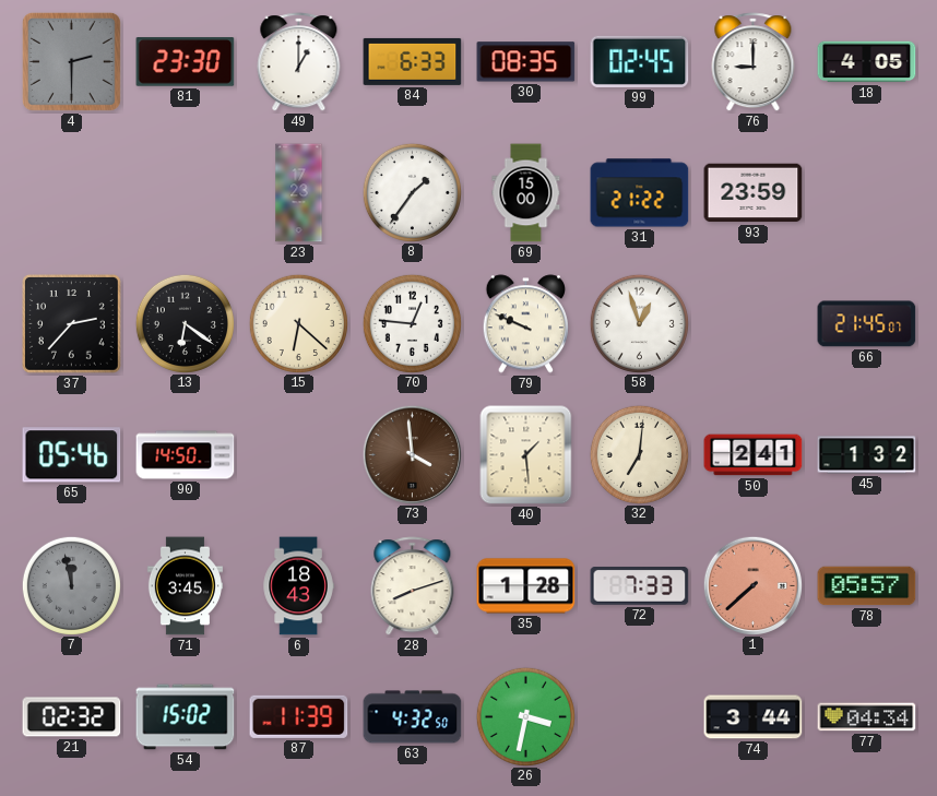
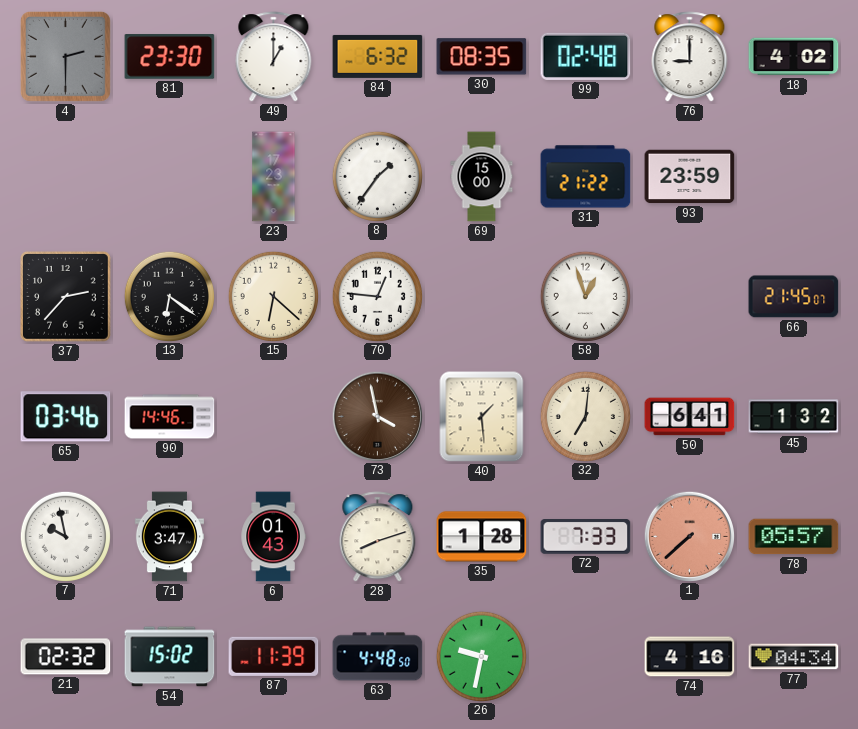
84: 6:33 -> 6:32
99: 02:45 -> 02:48
18: 4:05 -> 4:02
79: 9:49 -> none
65: 05:46 -> 03:46
90: 14:50 -> 14:46
73: 3:59 -> 3:58
50: 2:41 -> 6:41
7: 11:58 -> 9:58
7 dial: grey -> white
71: 3:45 -> 3:47
6: 18:43 -> 01:43
63: 4:32 -> 4:48
26: 3:32 -> 9:32
74: 3:44 -> 4:16
